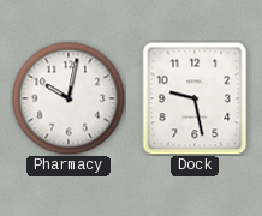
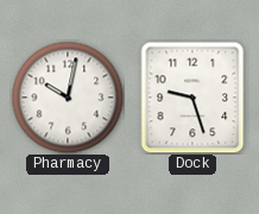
Dock: 9:28 -> 9:27
